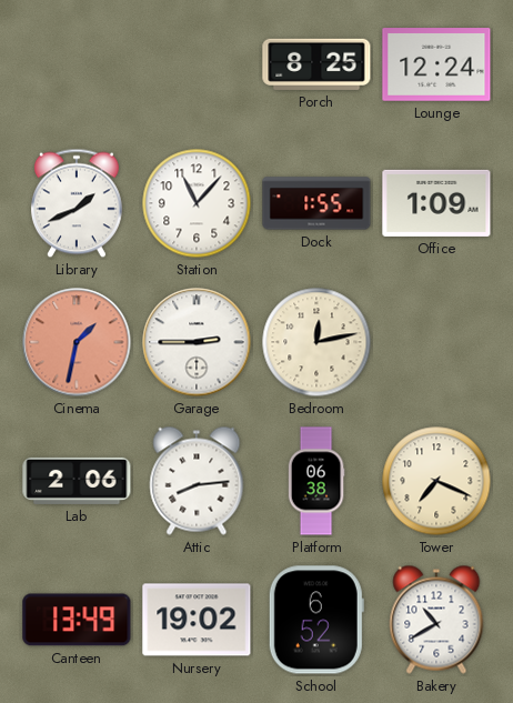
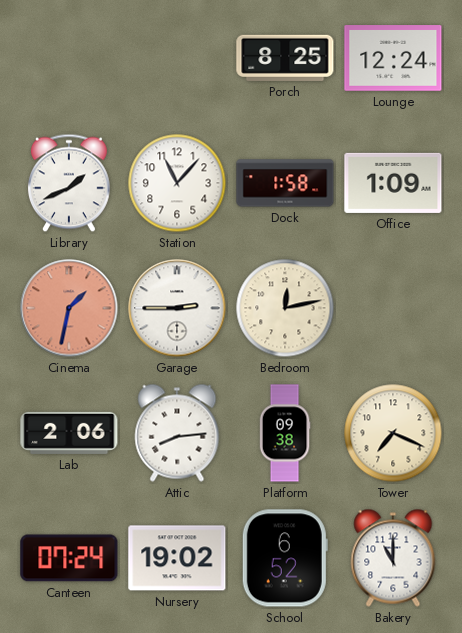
Dock: 1:55 -> 1:58
Platform: 06:38 -> 09:38
Canteen: 13:49 -> 07:24
Bakery: 10:40 -> 11:00
